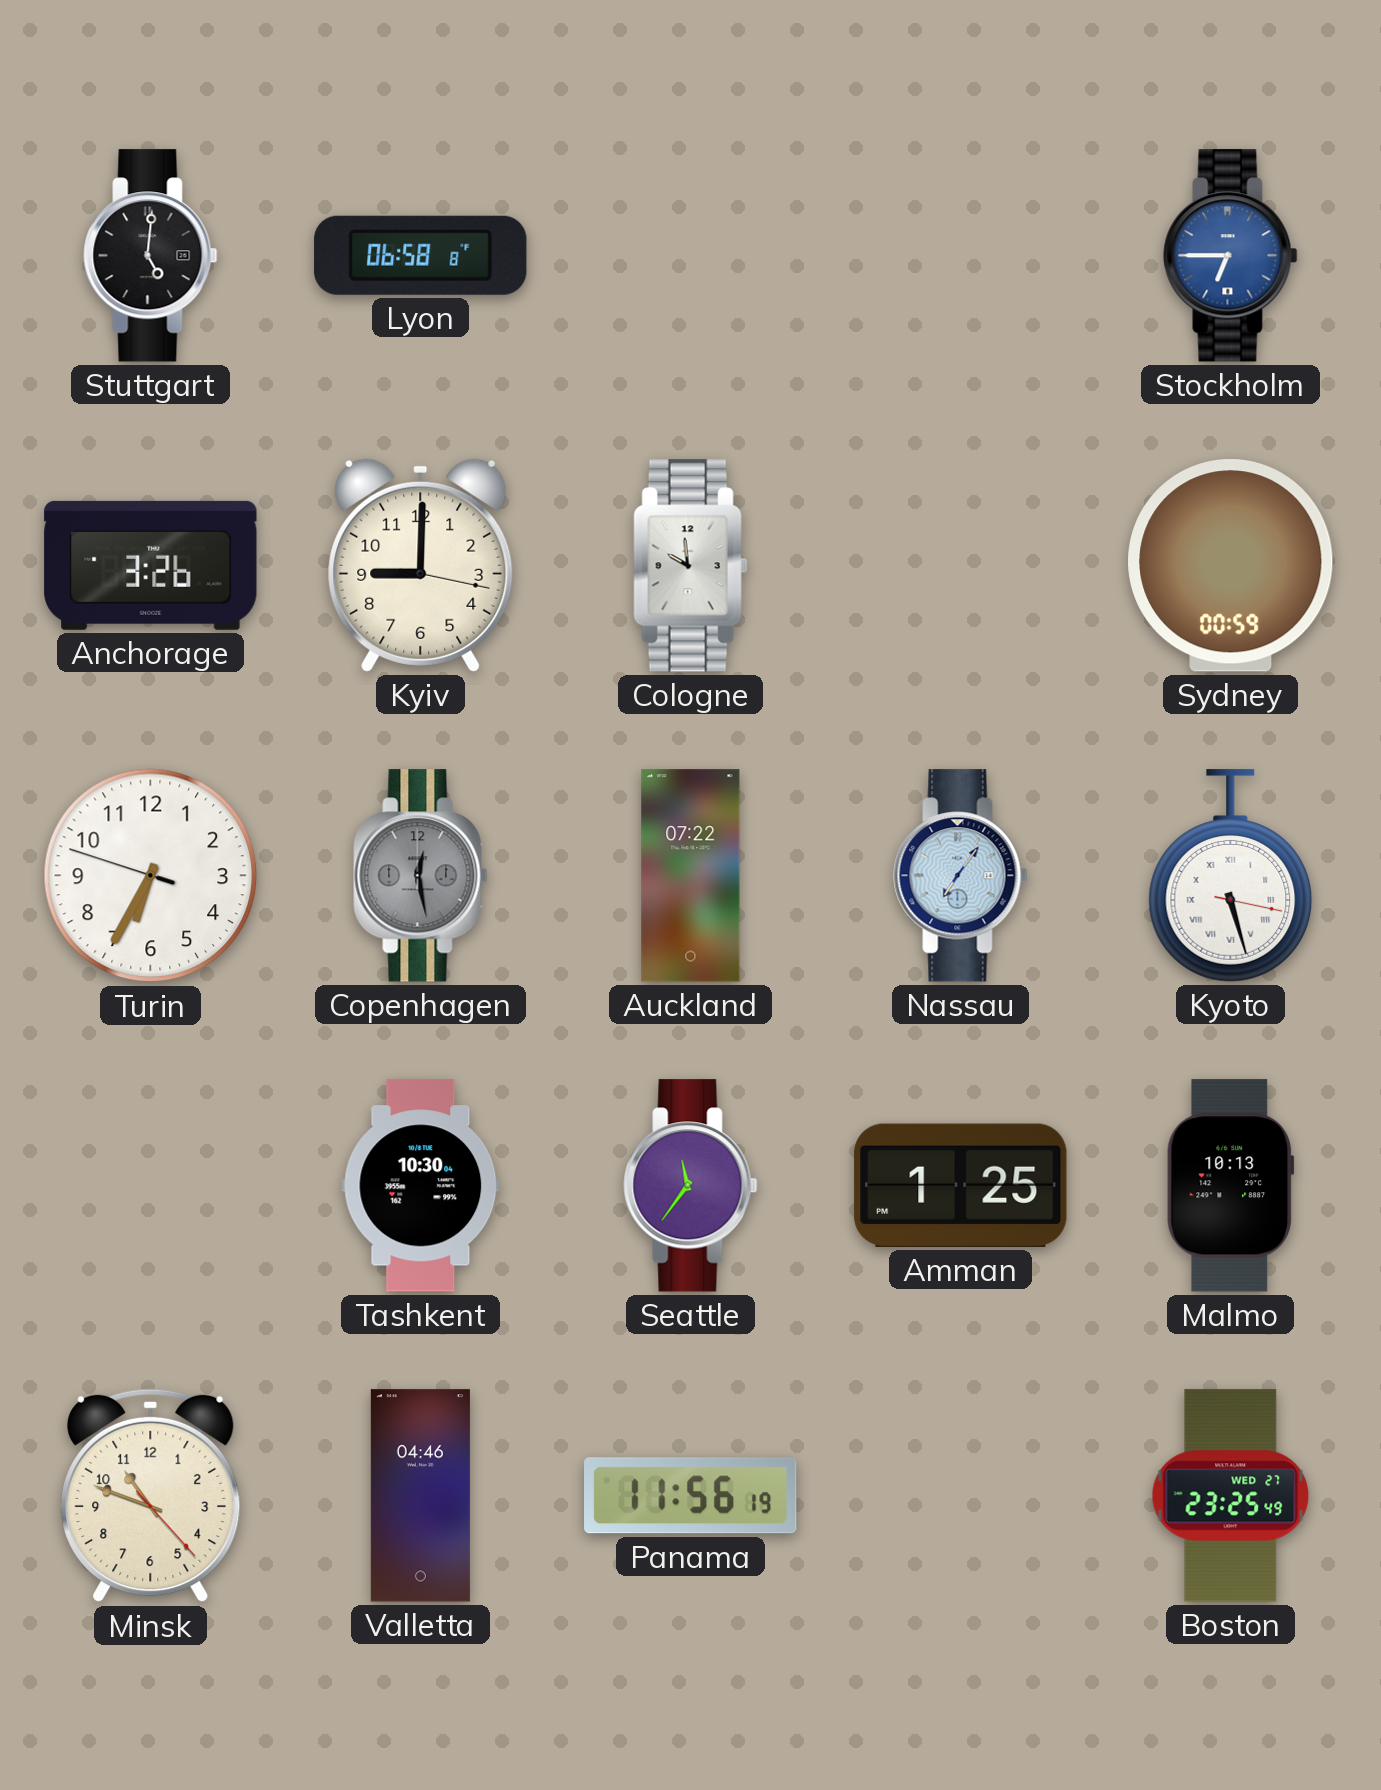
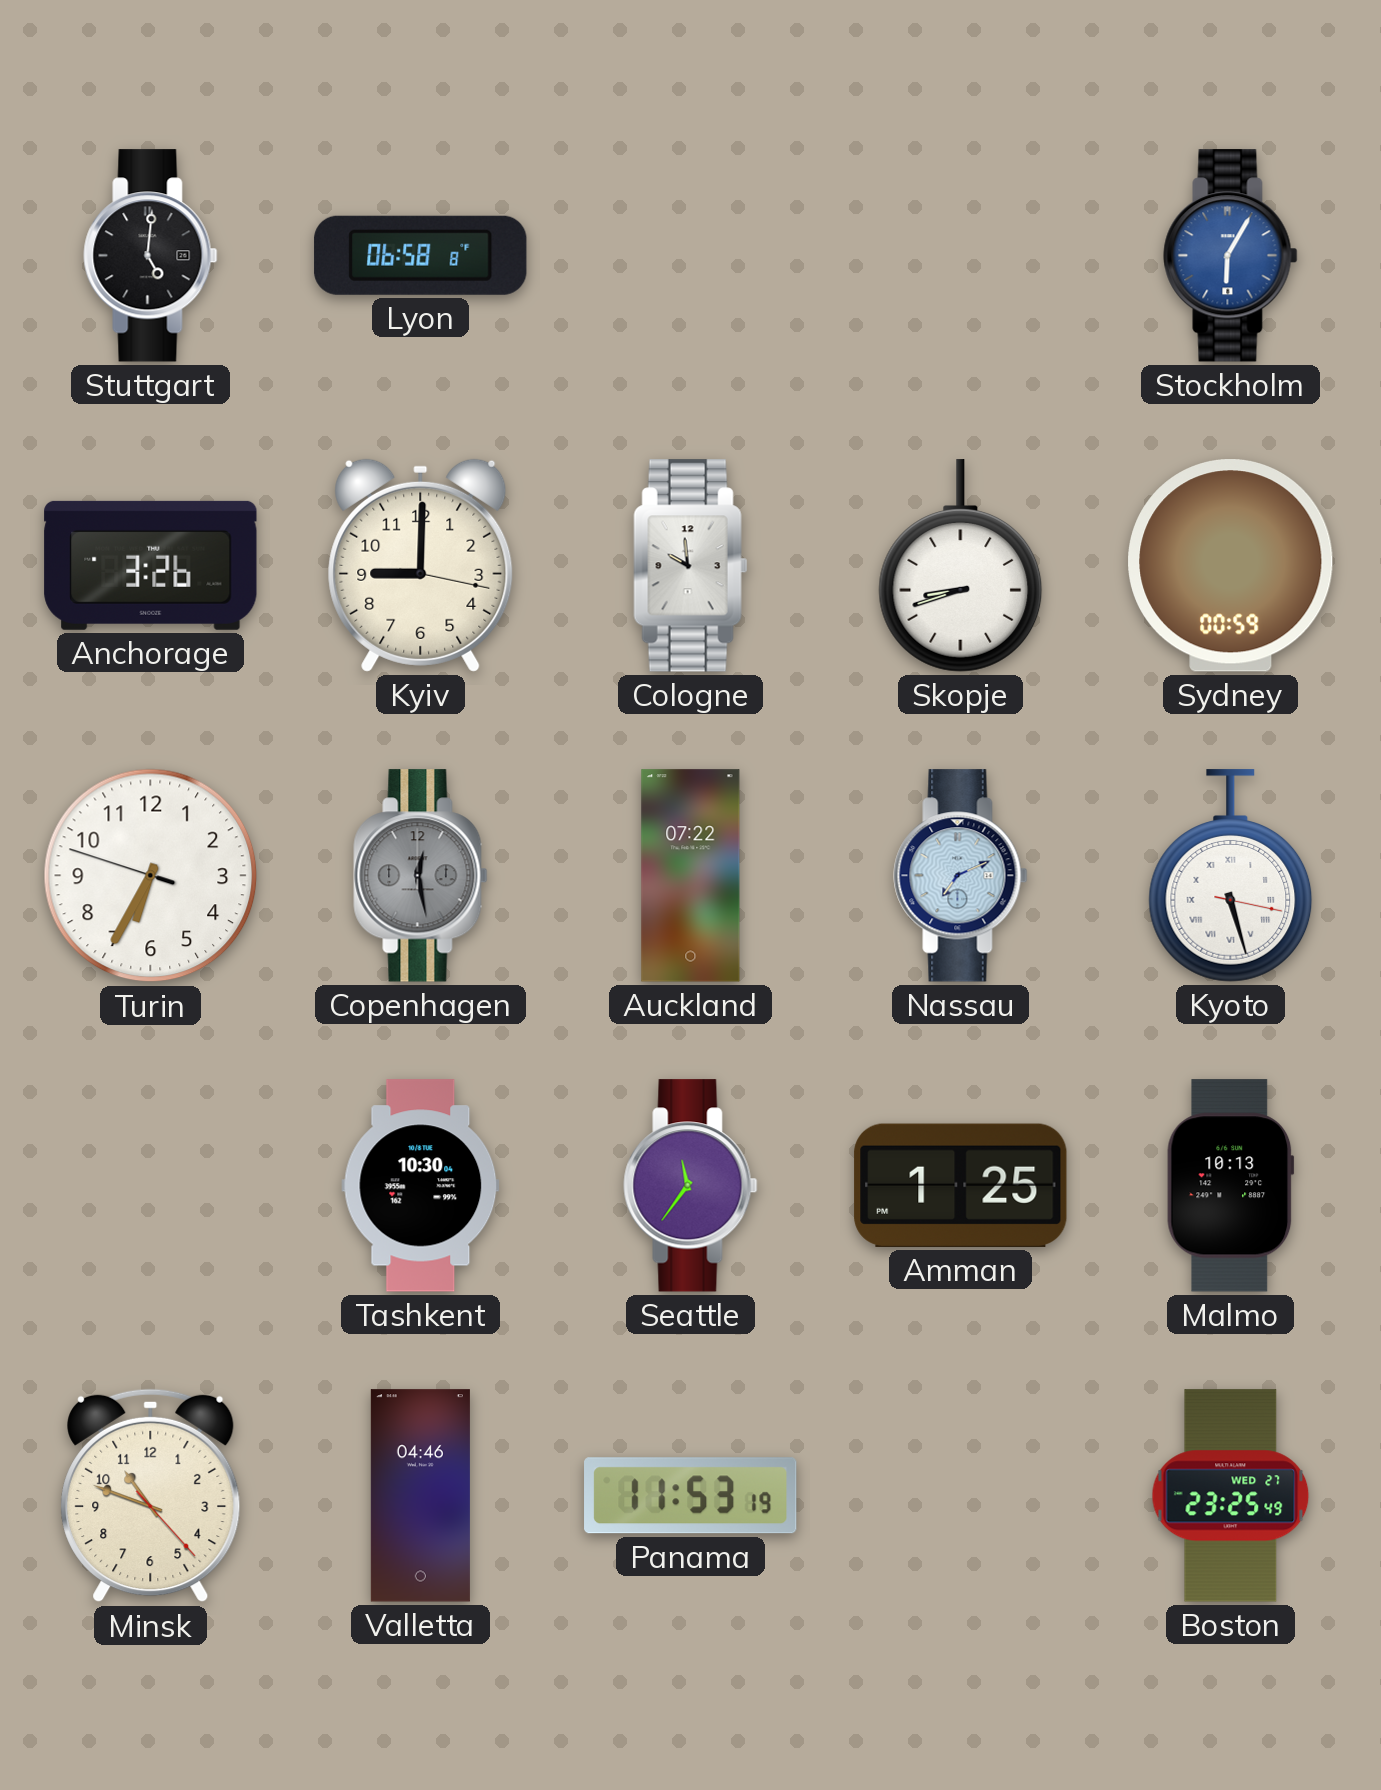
Stockholm: 6:45 -> 6:05
Skopje: none -> 8:42
Nassau: 7:06 -> 7:11
Panama: 11:56 -> 11:53
